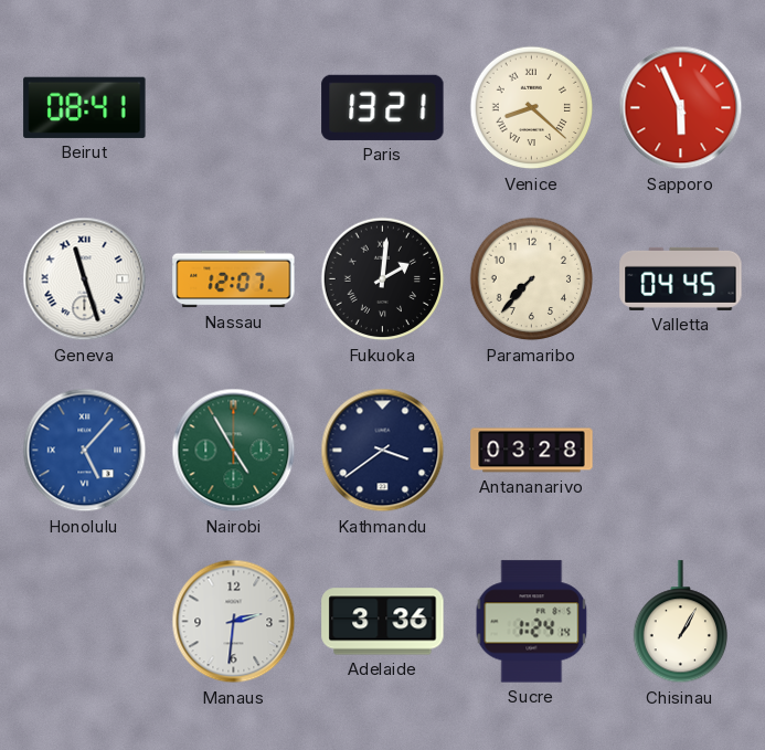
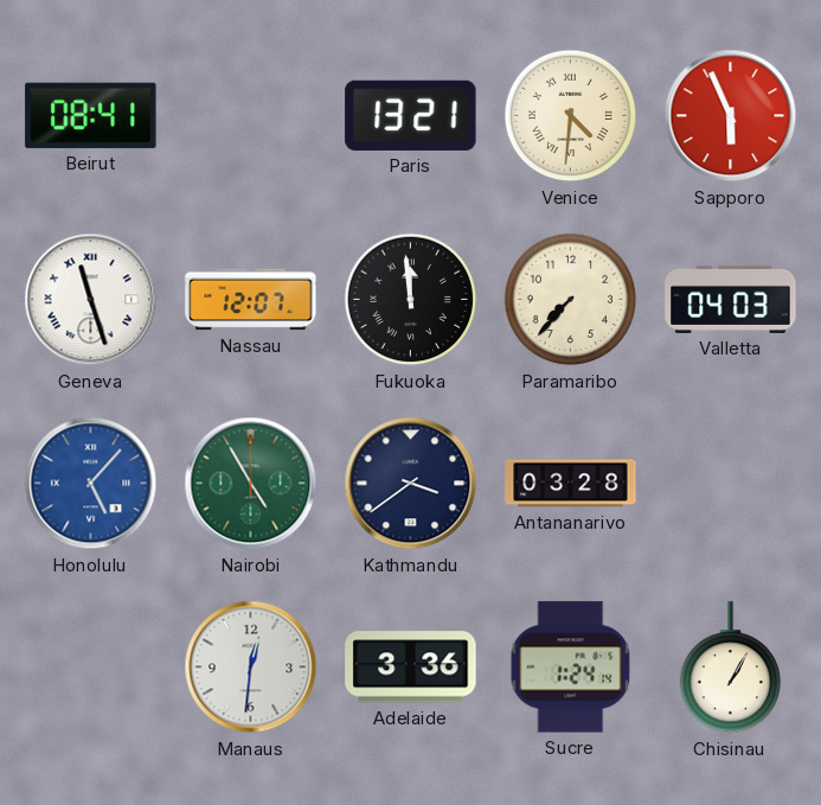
Venice: 8:22 -> 4:31
Fukuoka: 2:01 -> 11:59
Valletta: 04:45 -> 04:03
Manaus: 2:31 -> 12:31
